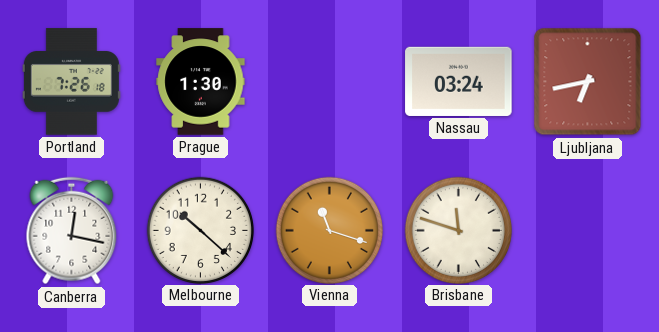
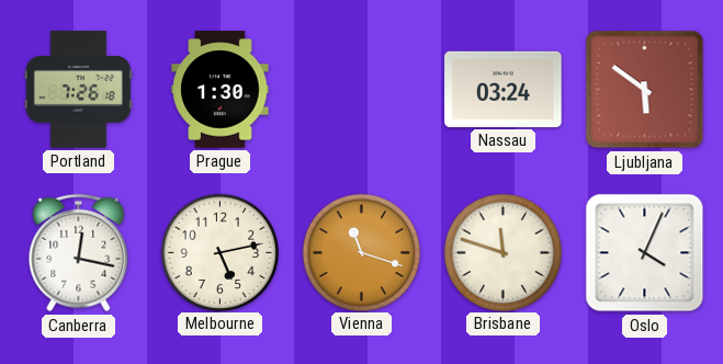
Ljubljana: 6:43 -> 5:51
Melbourne: 10:22 -> 5:13
Oslo: none -> 4:04
